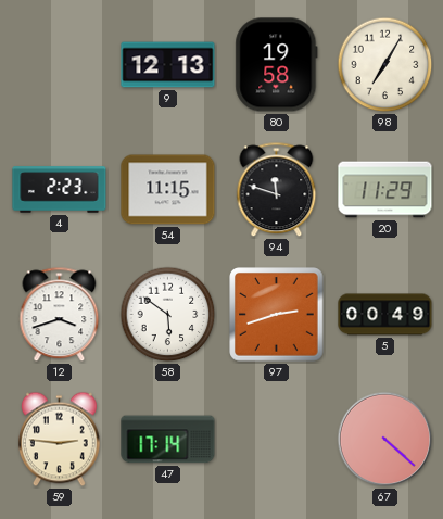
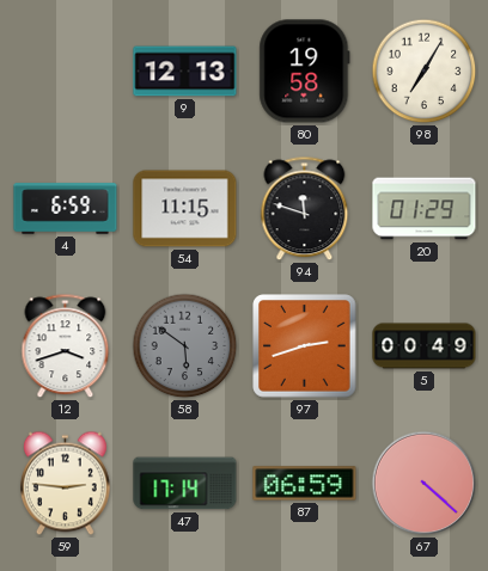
4: 2:23 -> 6:59
20: 11:29 -> 01:29
58 dial: white -> grey
87: none -> 06:59
